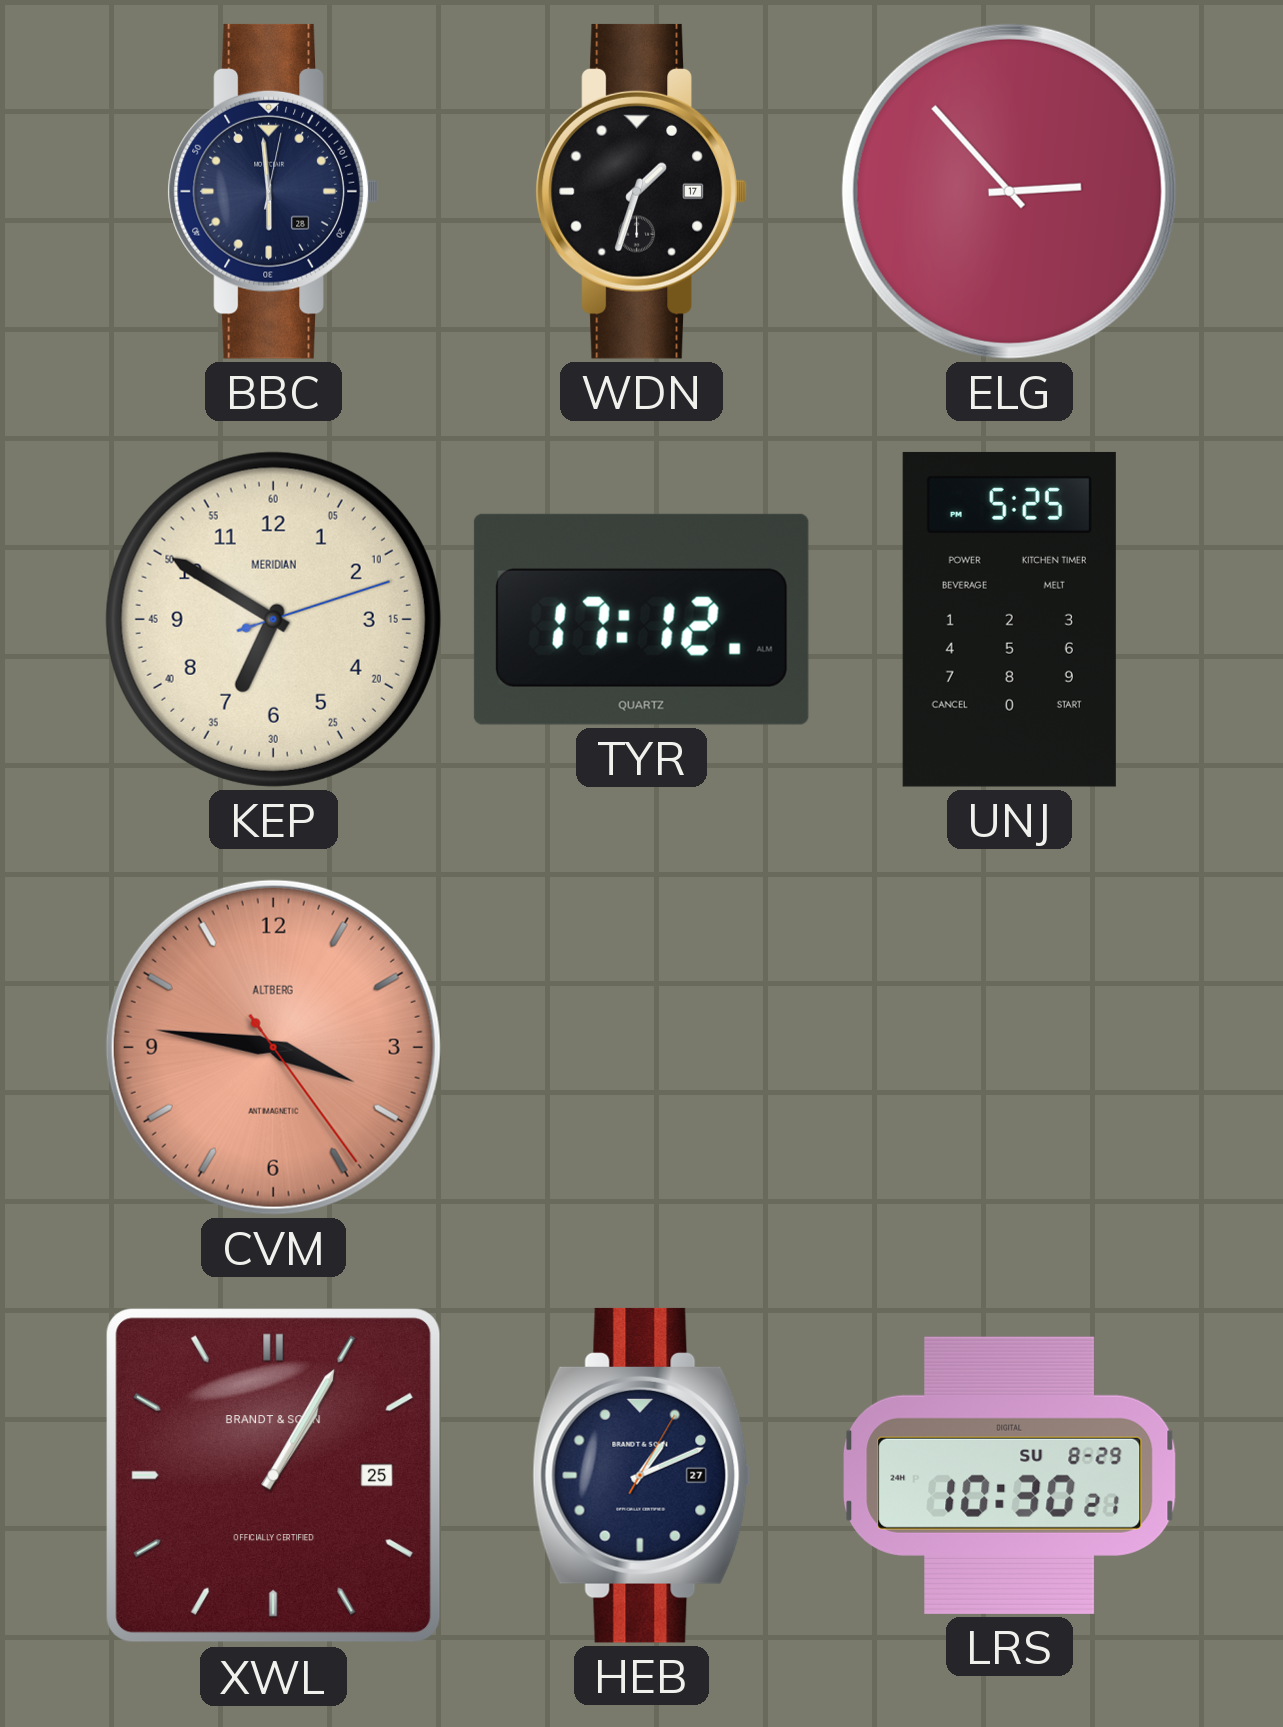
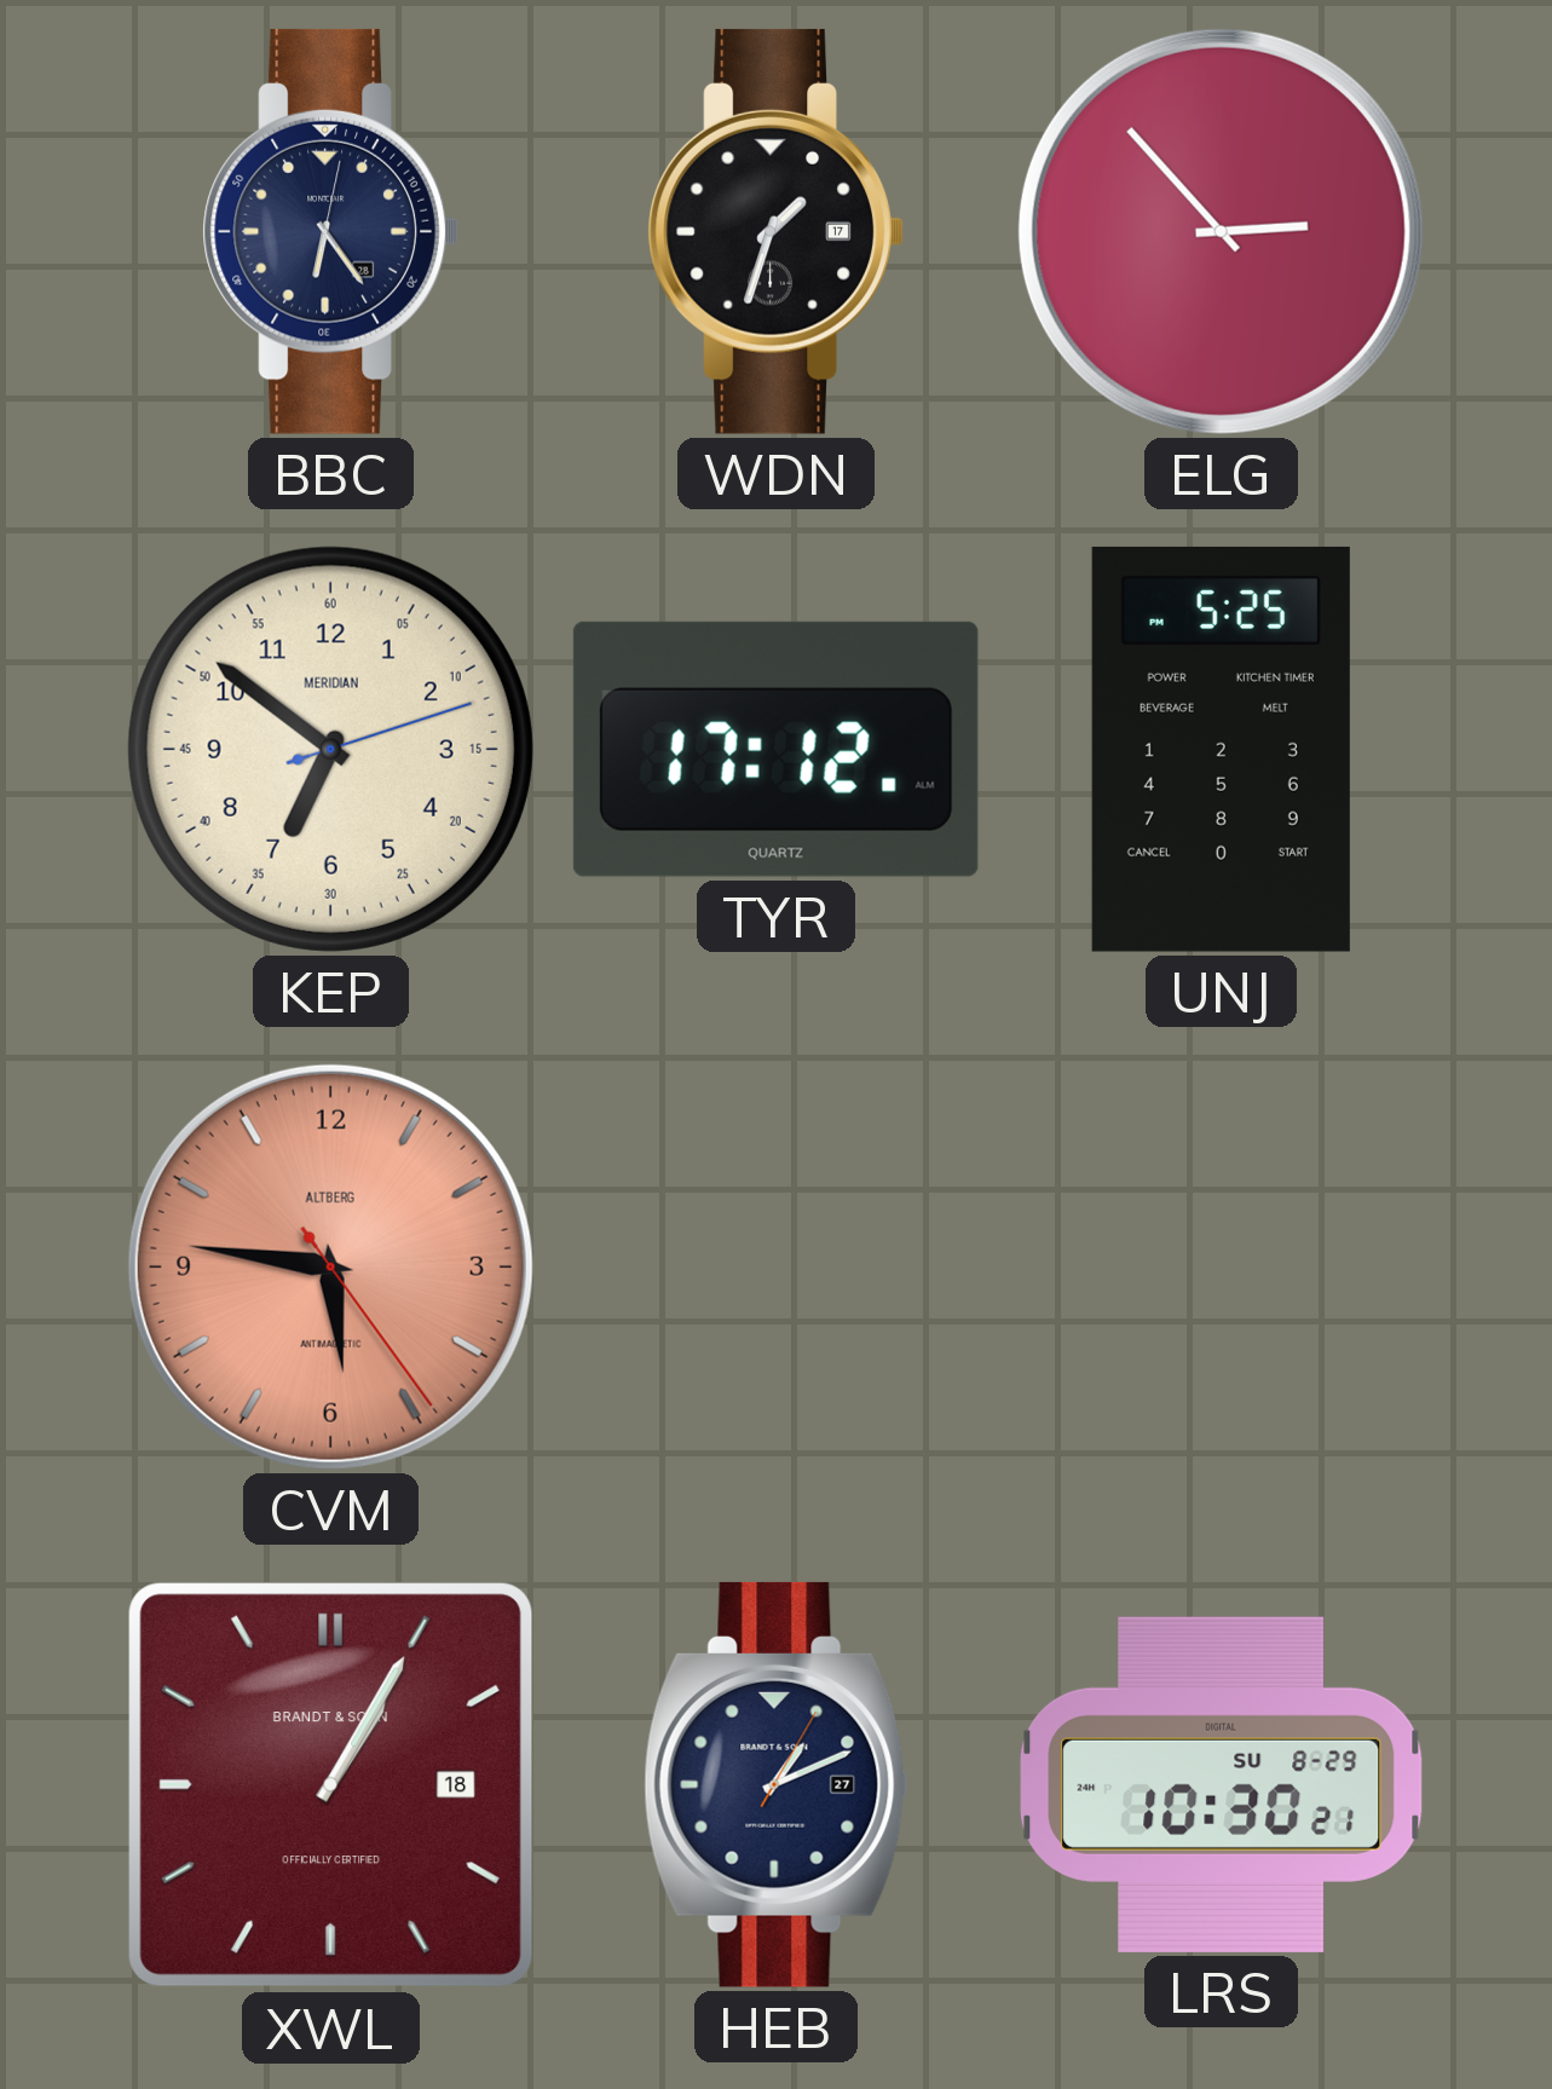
BBC: 5:59 -> 6:24
KEP: 6:50 -> 6:51
CVM: 3:46 -> 5:46
XWL date: 25 -> 18
